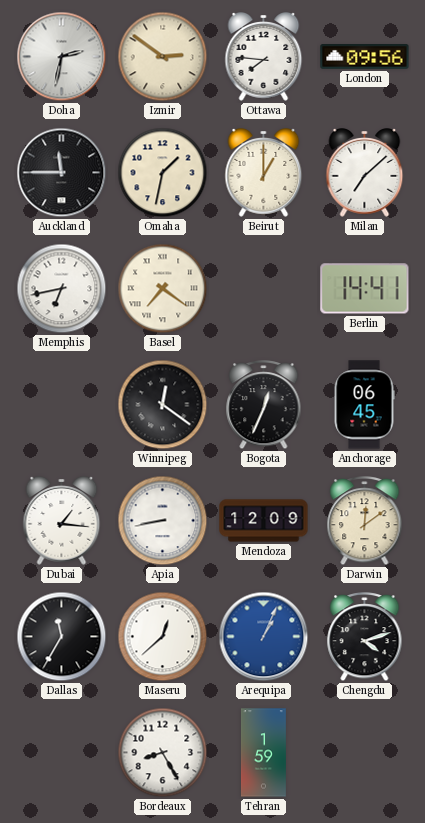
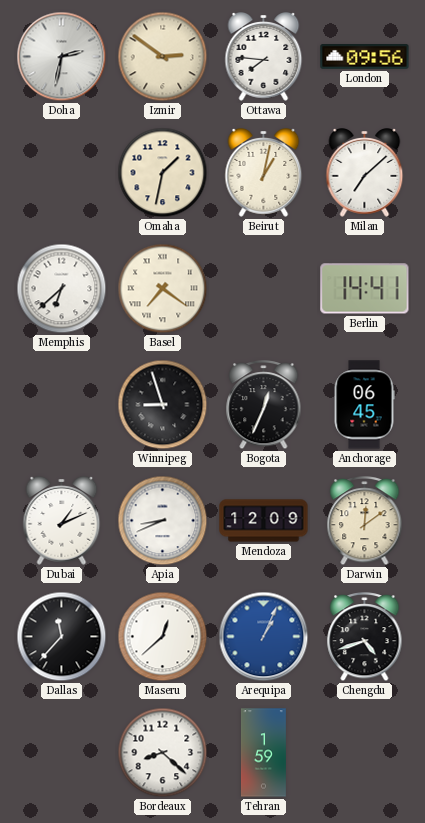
Auckland: 11:45 -> none
Beirut: 1:00 -> 1:02
Memphis: 6:43 -> 6:38
Winnipeg: 12:21 -> 8:57
Dubai: 1:16 -> 1:11
Apia: 8:43 -> 8:41
Dallas: 11:35 -> 11:37
Chengdu: 4:12 -> 4:42
Bordeaux: 8:25 -> 8:22
